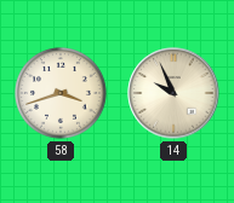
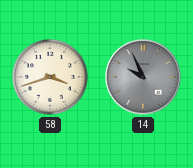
14 dial: cream -> grey
